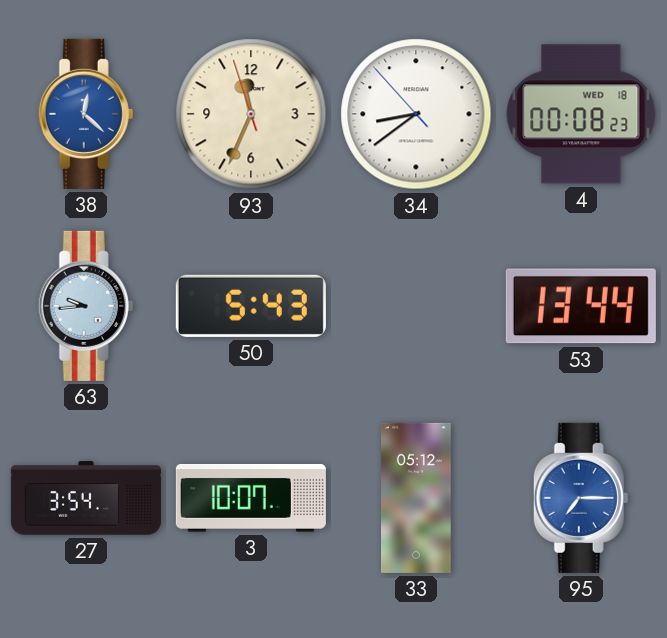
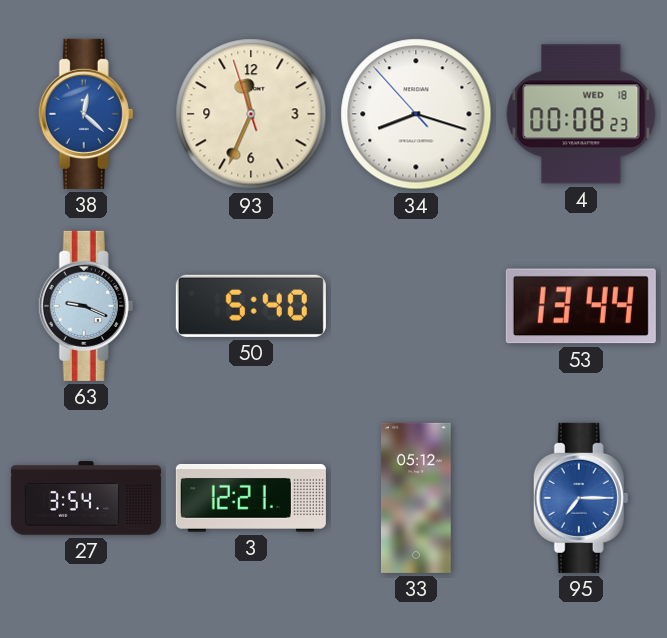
34: 8:38 -> 8:17
63: 9:44 -> 9:19
50: 5:43 -> 5:40
3: 10:07 -> 12:21
